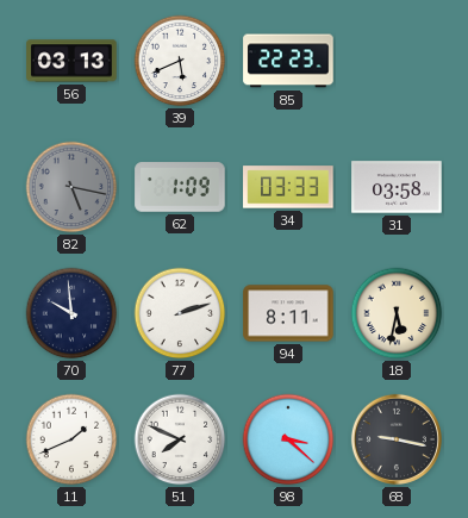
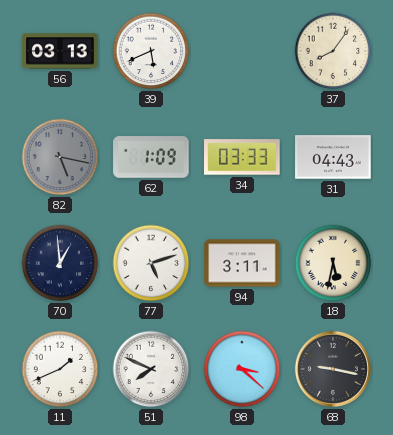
85: 22:23 -> none
37: none -> 8:06
31: 03:58 -> 04:43
70: 9:59 -> 12:59
77: 2:12 -> 5:12
94: 8:11 -> 3:11
